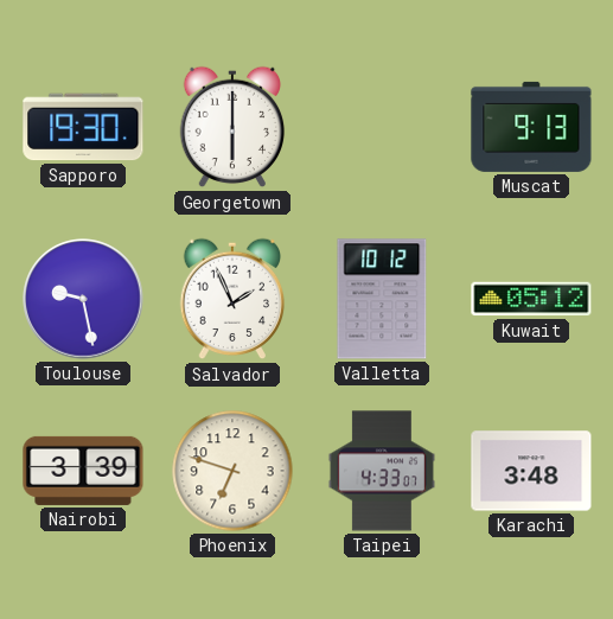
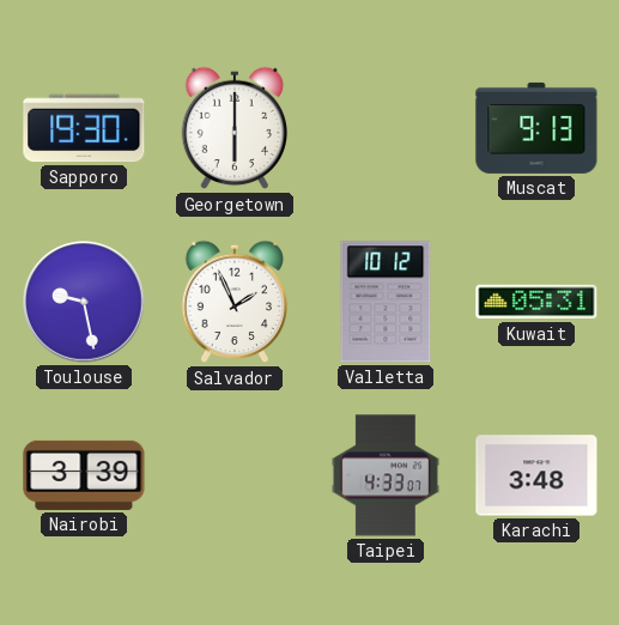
Kuwait: 05:12 -> 05:31
Phoenix: 6:48 -> none
